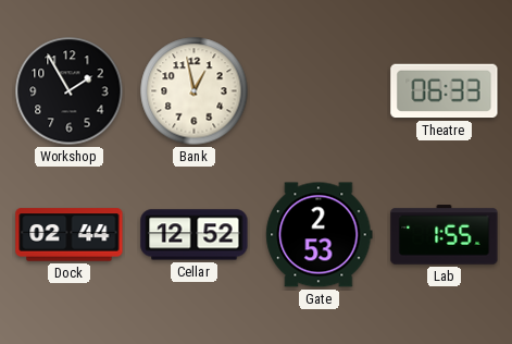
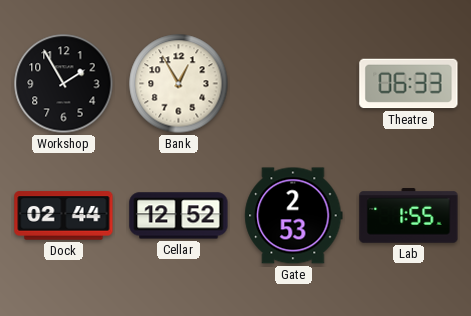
Bank: 12:58 -> 12:55
